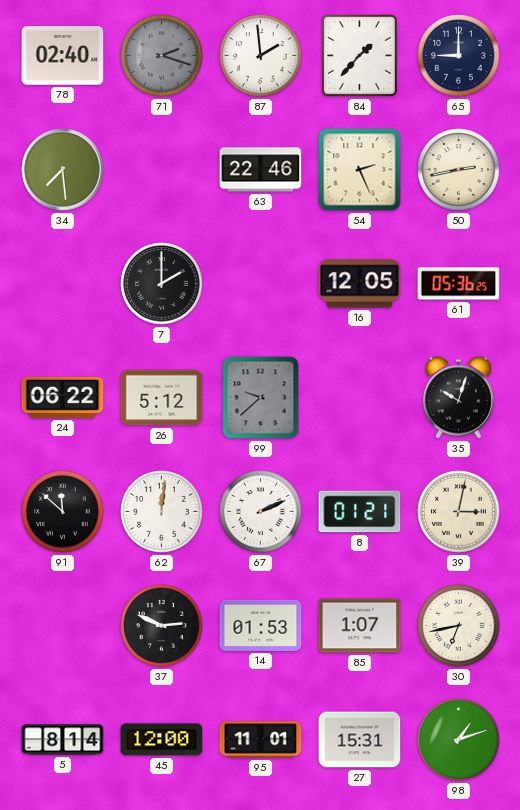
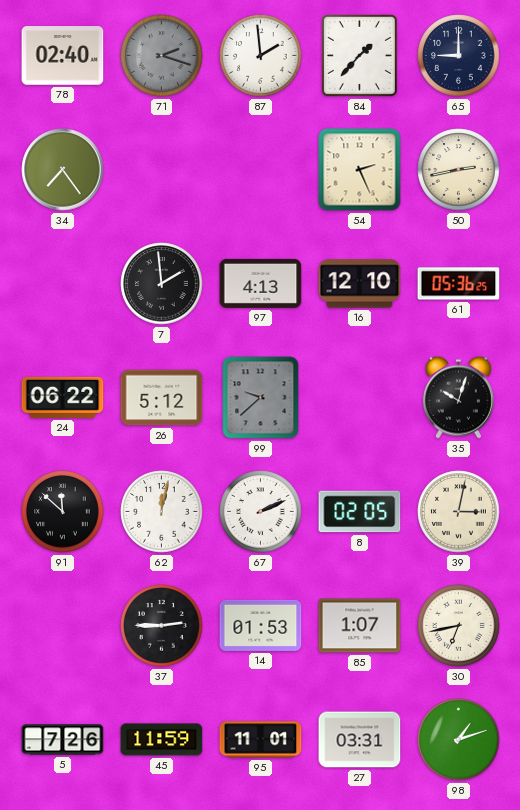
34: 7:29 -> 7:24
63: 22:46 -> none
7: 2:00 -> 1:59
97: none -> 4:13
16: 12:05 -> 12:10
62: 12:01 -> 12:02
8: 01:21 -> 02:05
37: 2:49 -> 2:45
5: 8:14 -> 7:26
45: 12:00 -> 11:59
27: 15:31 -> 03:31
